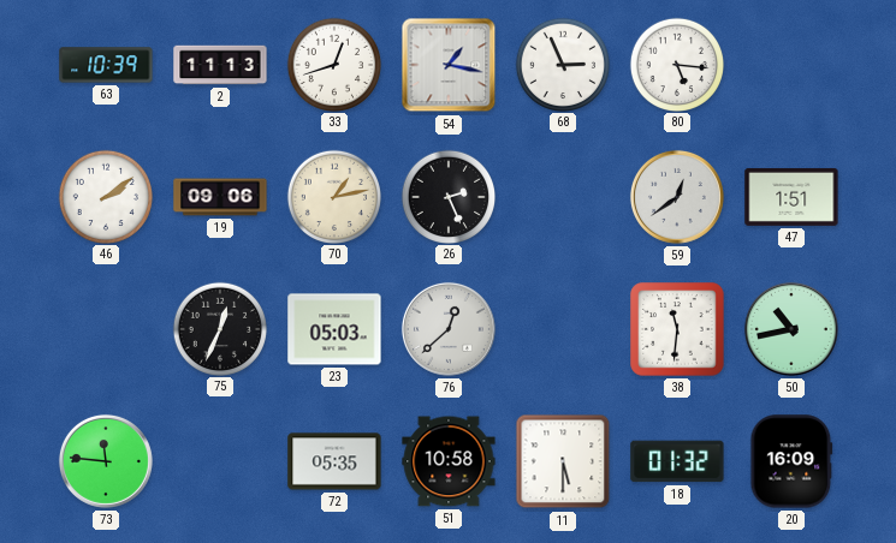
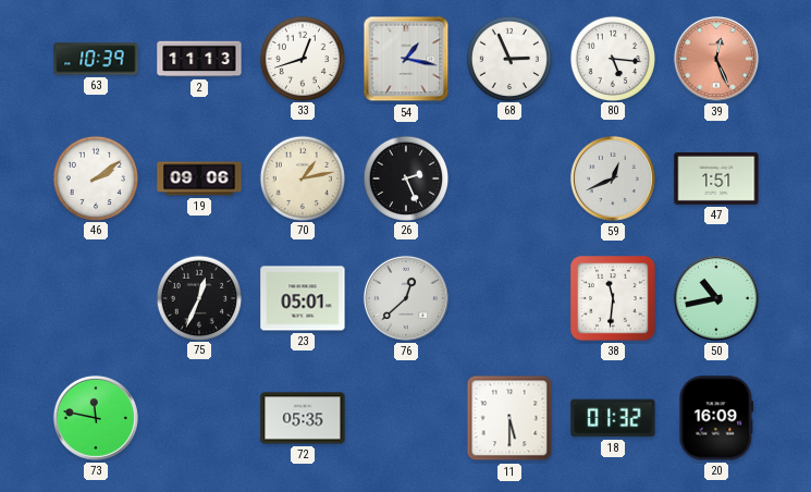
39: none -> 12:26
59: 12:39 -> 12:41
23: 05:03 -> 05:01
73: 11:46 -> 11:47
51: 10:58 -> none
